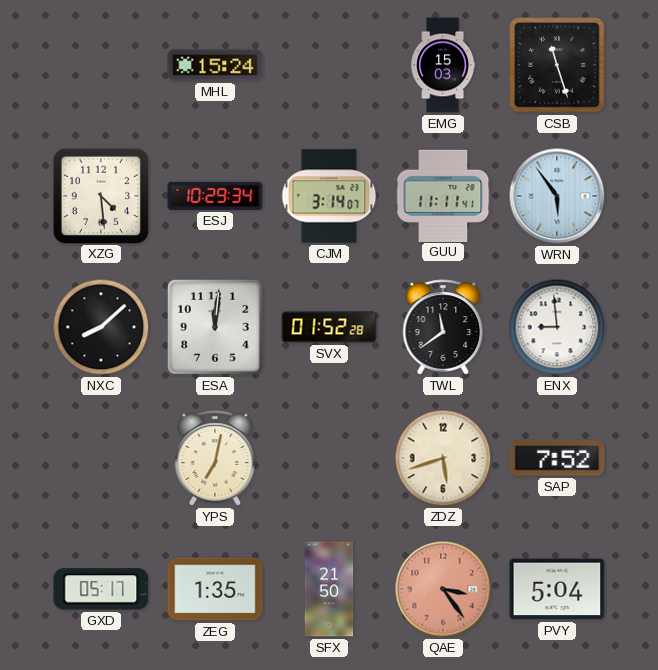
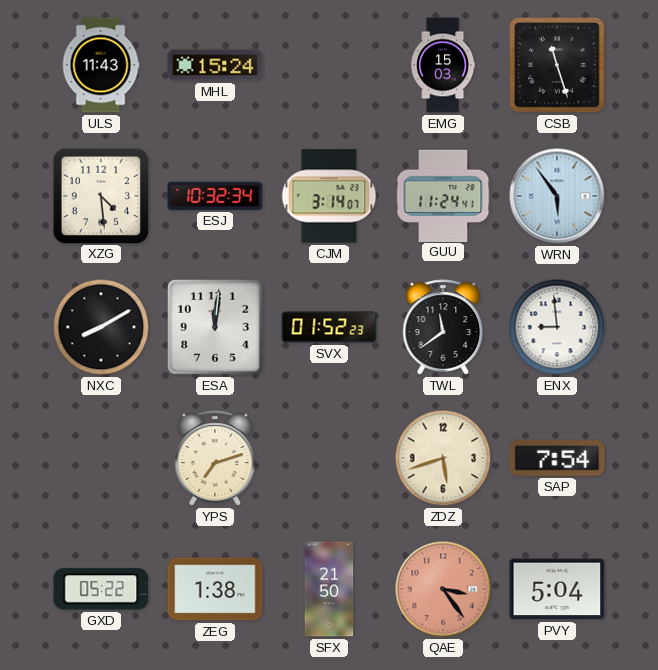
ULS: none -> 11:43
ESJ: 10:29 -> 10:32
GUU: 11:11 -> 11:24
NXC: 8:08 -> 8:10
SVX: 01:52:28 -> 01:52:23
YPS: 7:02 -> 7:12
SAP: 7:52 -> 7:54
GXD: 05:17 -> 05:22
ZEG: 1:35 -> 1:38
